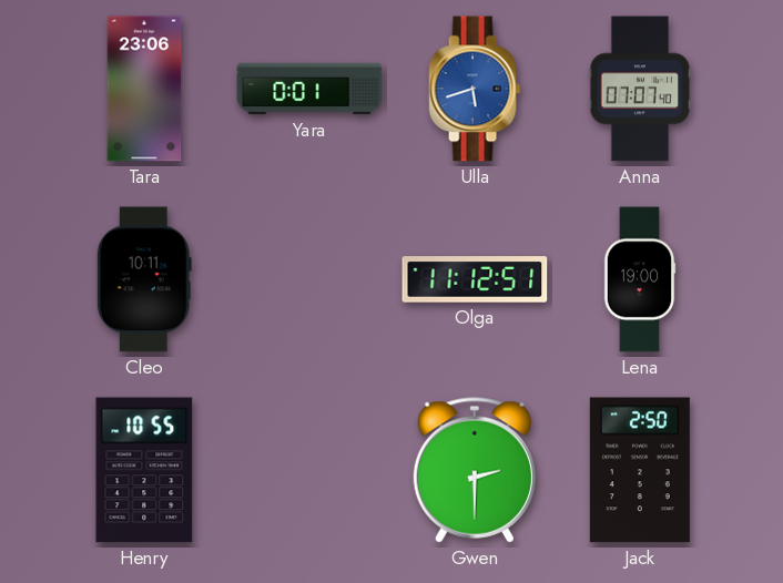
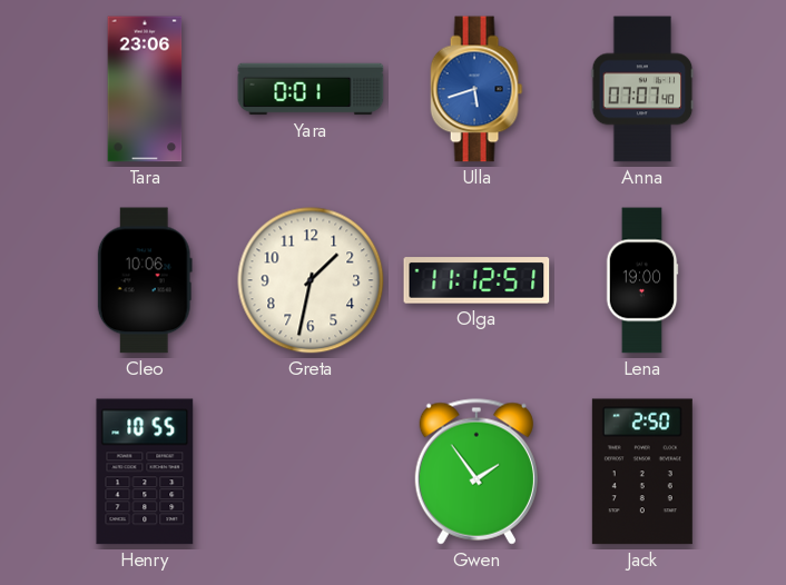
Cleo: 10:11 -> 10:06
Greta: none -> 1:32
Gwen: 2:30 -> 1:54
